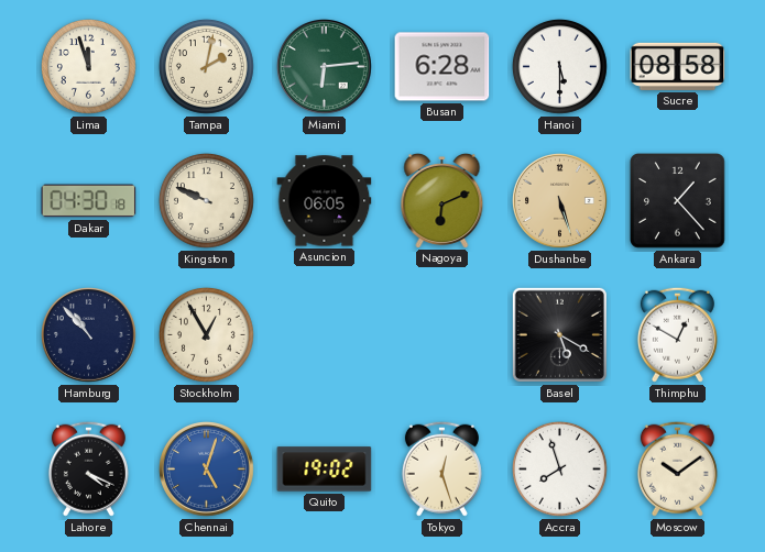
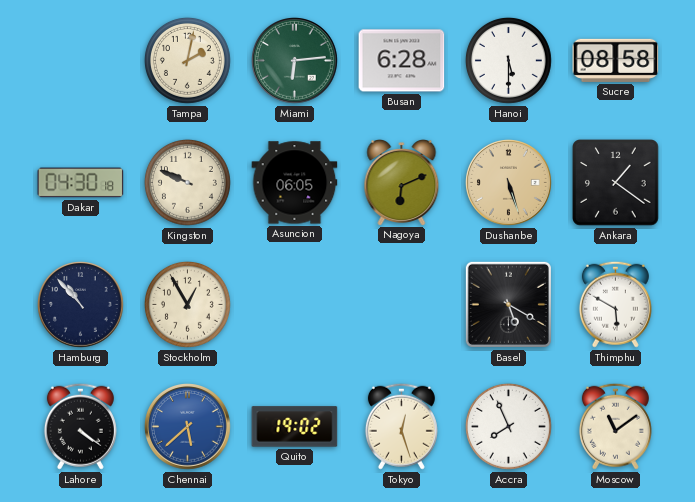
Lima: 11:57 -> none
Ankara: 1:23 -> 1:21
Thimphu: 12:50 -> 5:50
Lahore: 4:19 -> 4:21
Chennai: 5:03 -> 5:38
Accra: 7:57 -> 7:56
Moscow: 10:09 -> 11:09
